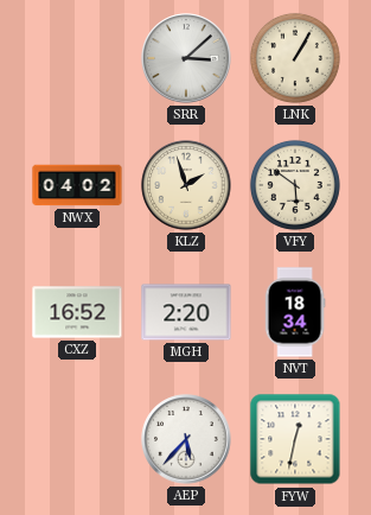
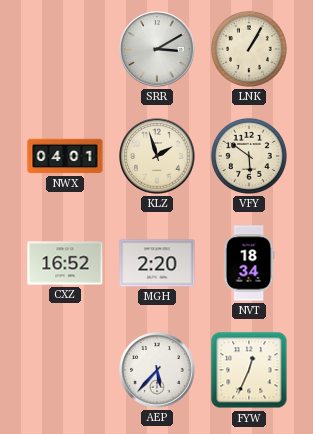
SRR: 3:08 -> 3:10
NWX: 04:02 -> 04:01
FYW: 12:32 -> 12:34
